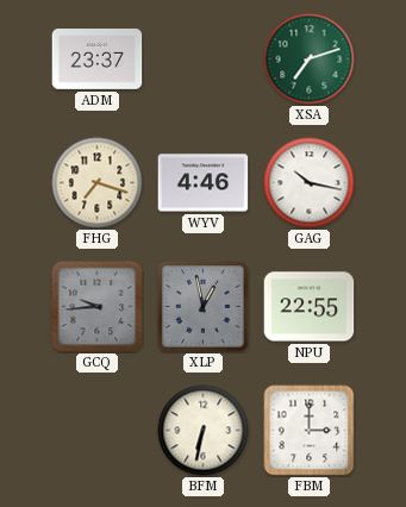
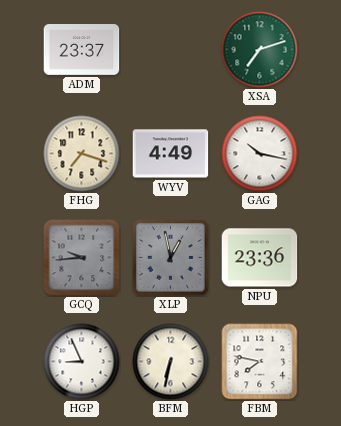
WYV: 4:46 -> 4:49
NPU: 22:55 -> 23:36
HGP: none -> 8:56
FBM: 3:00 -> 7:47
